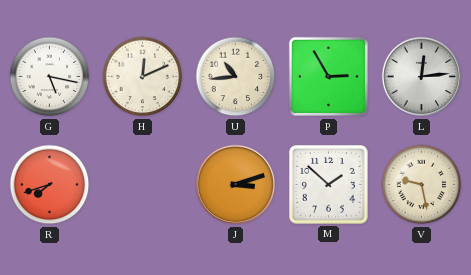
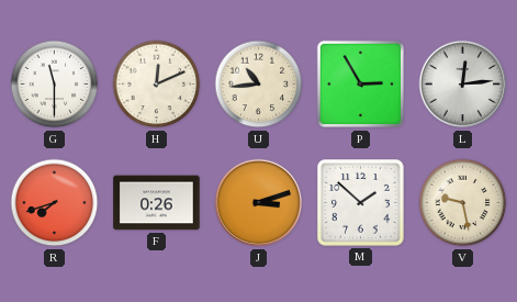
G: 5:17 -> 11:30
F: none -> 0:26
